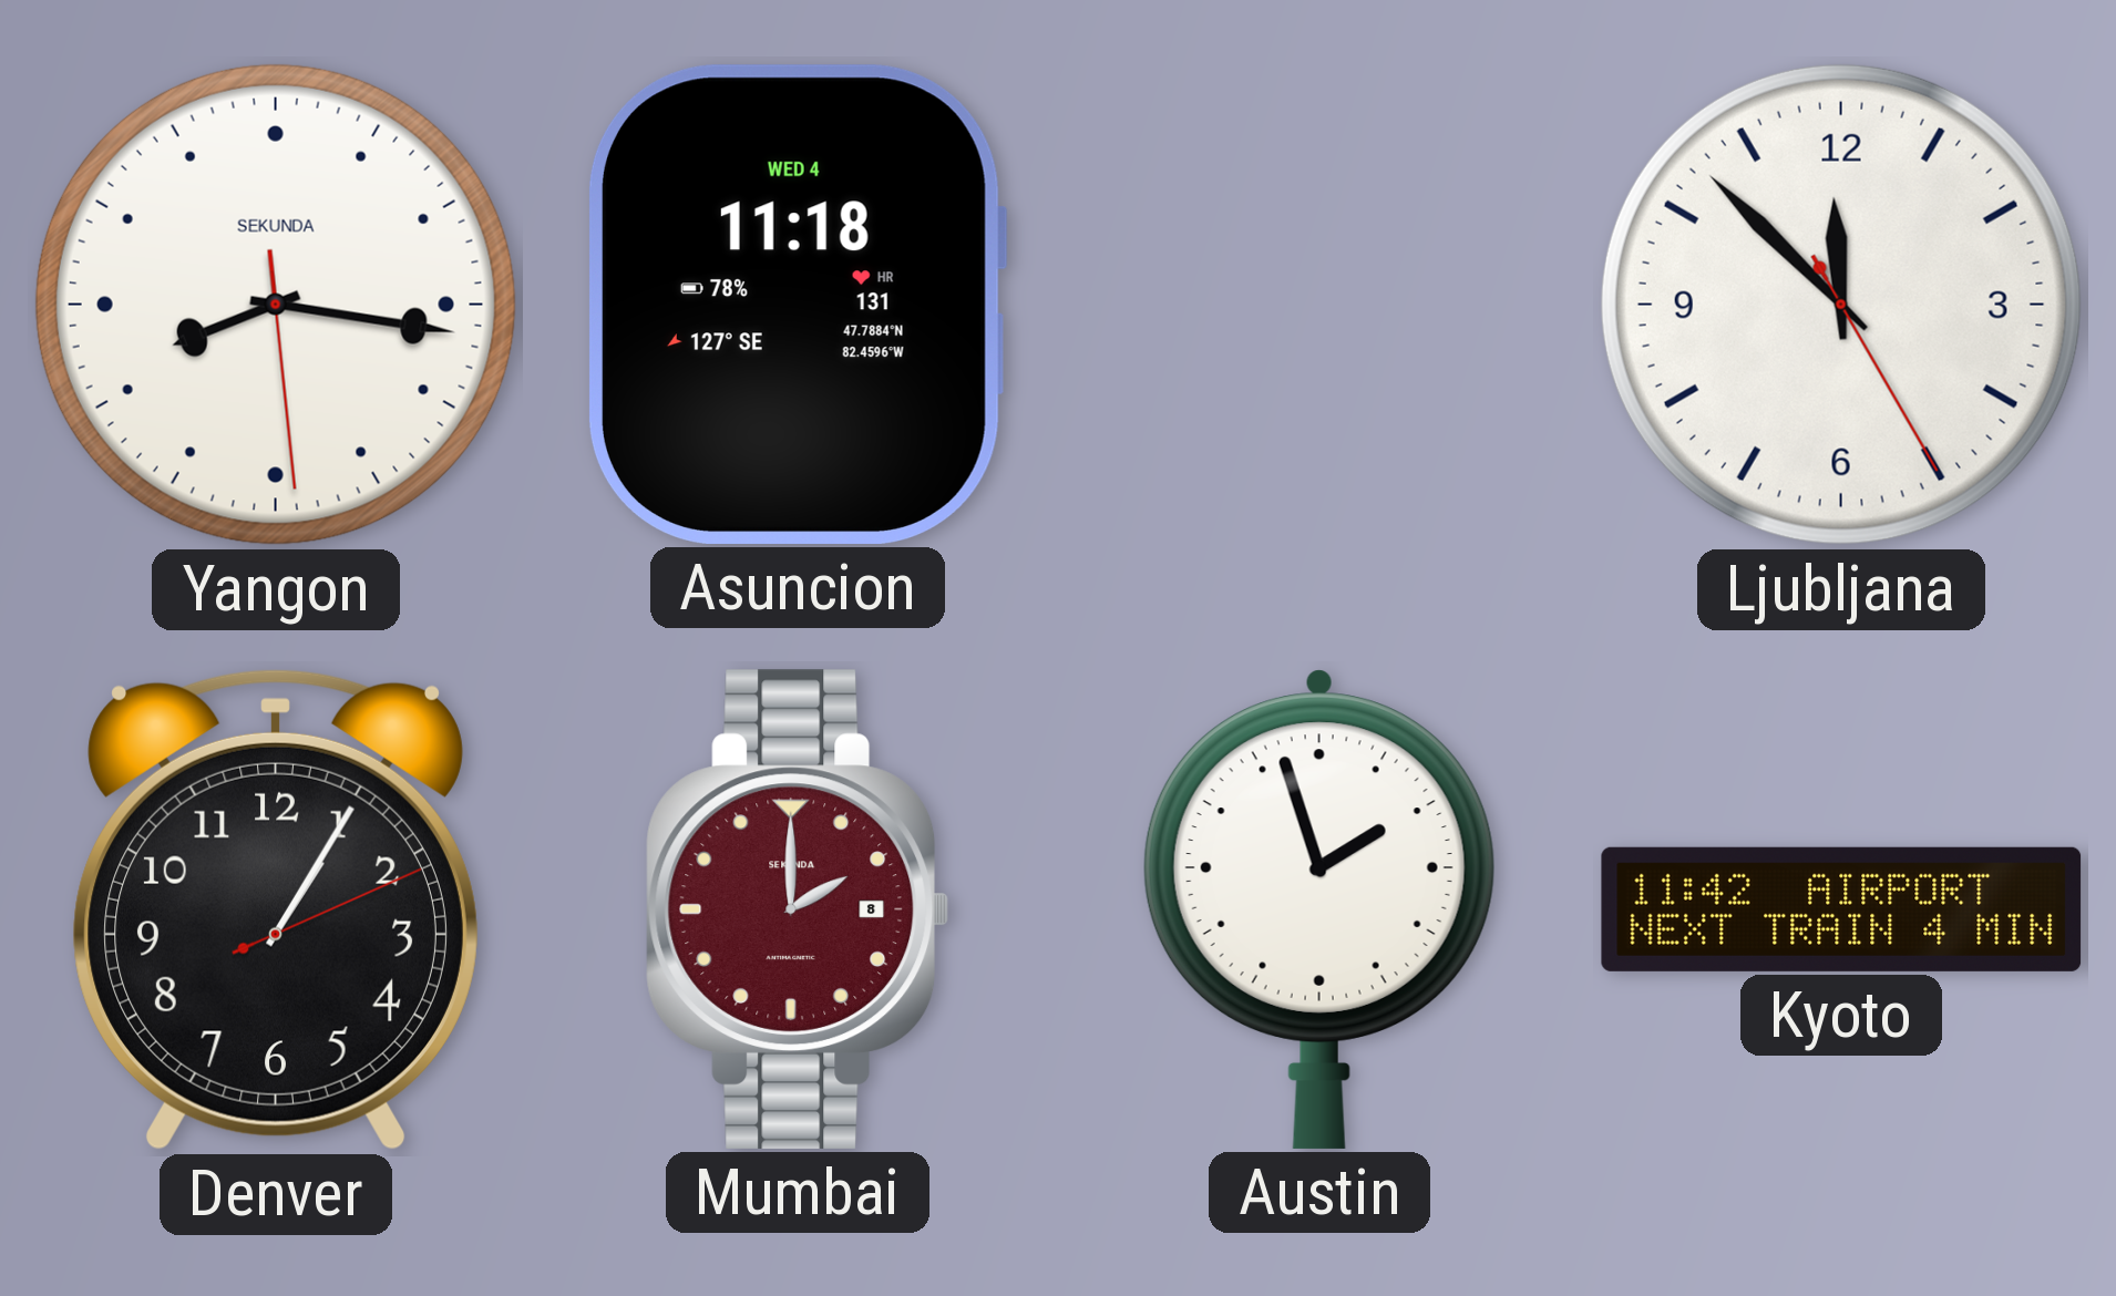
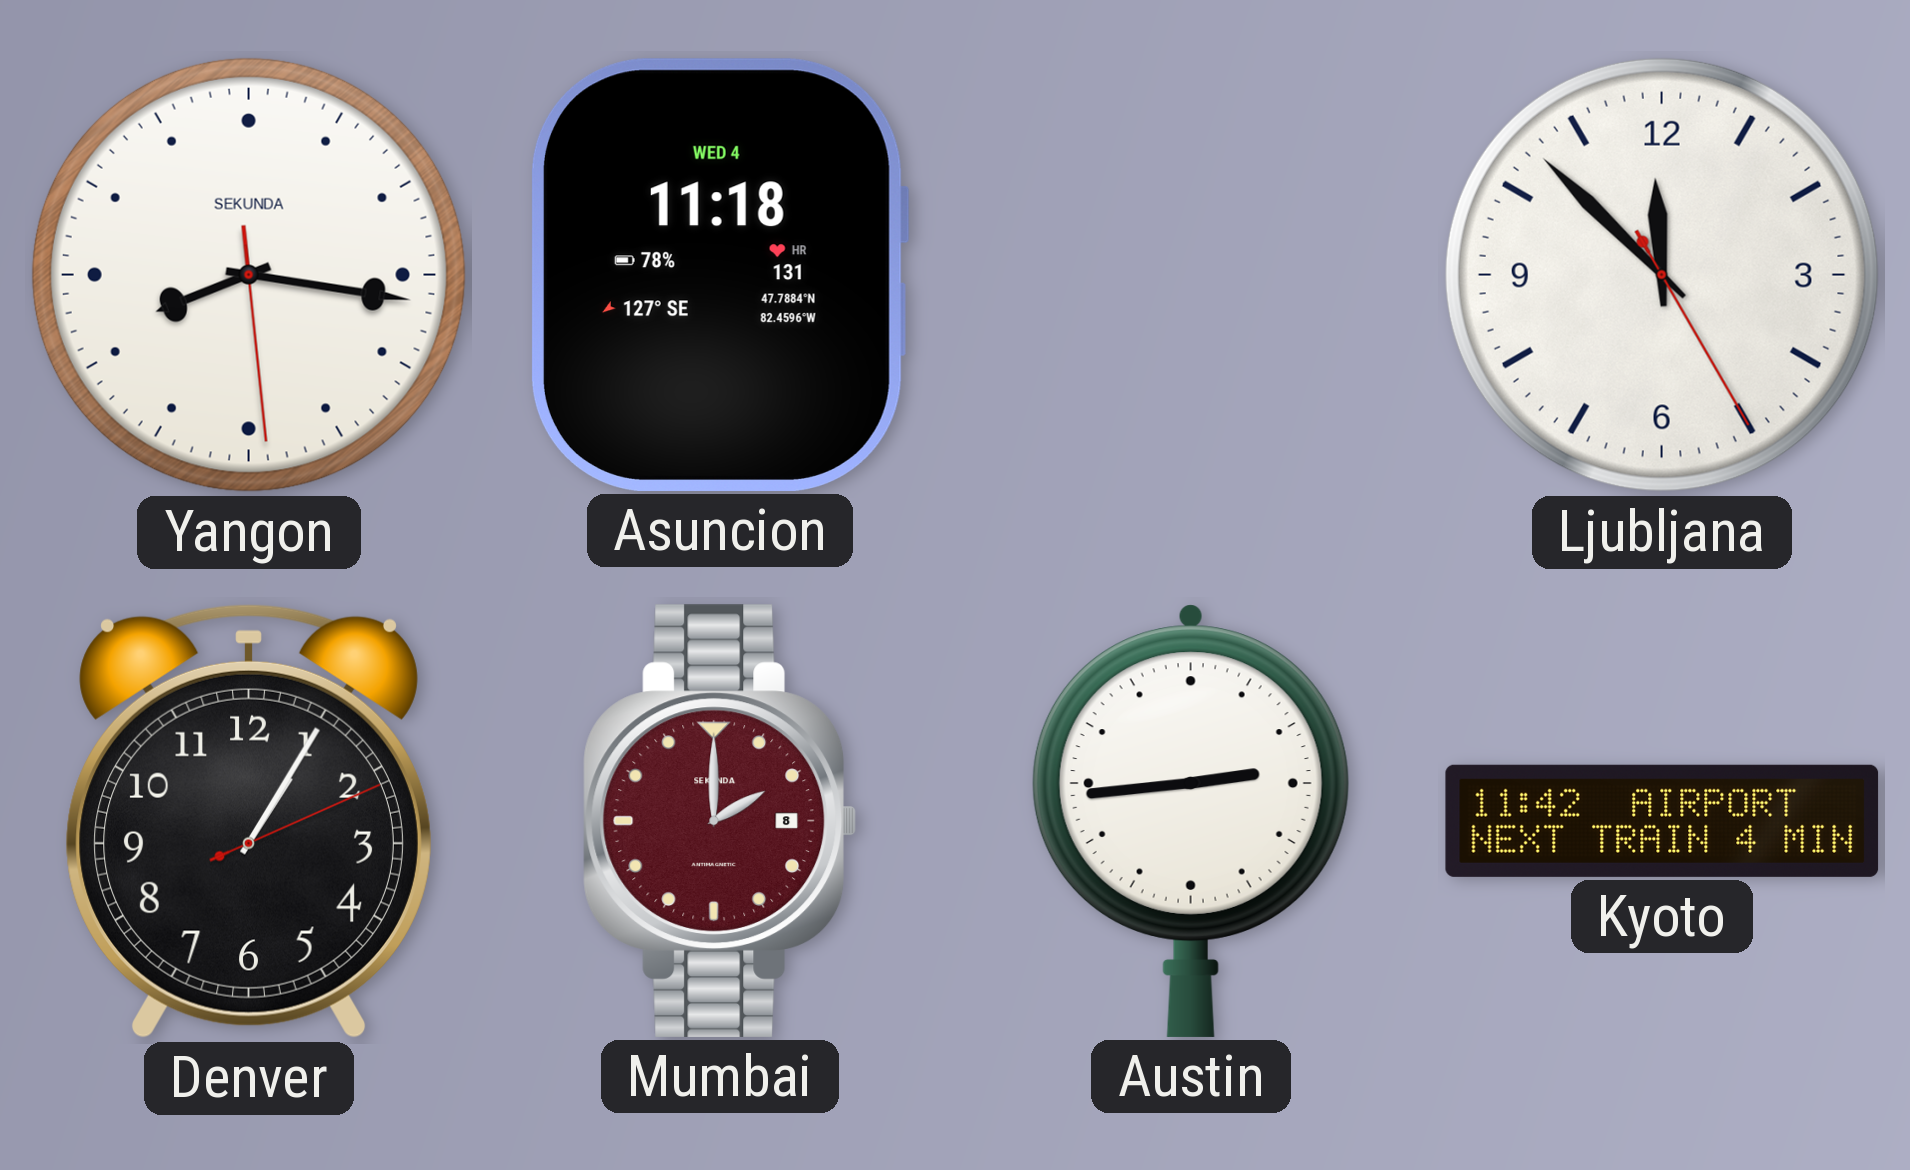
Austin: 1:57 -> 2:44
